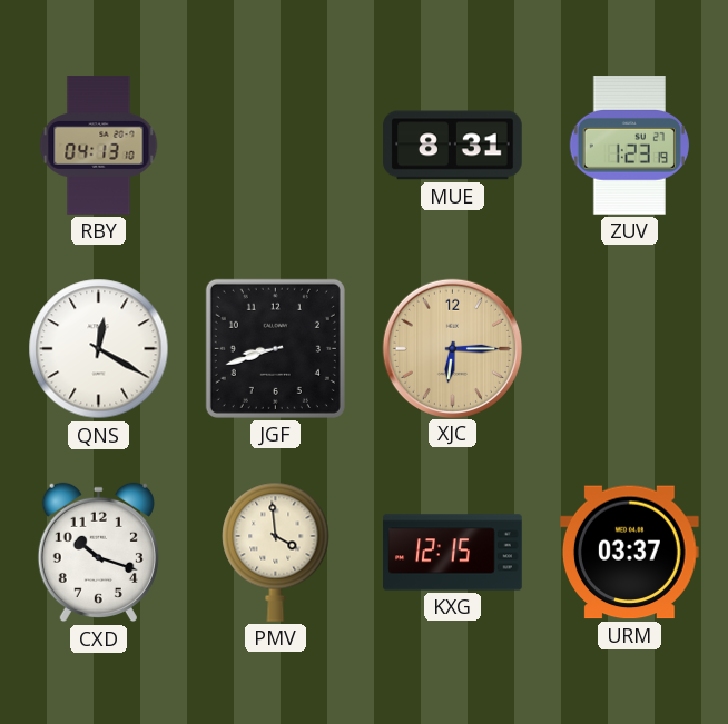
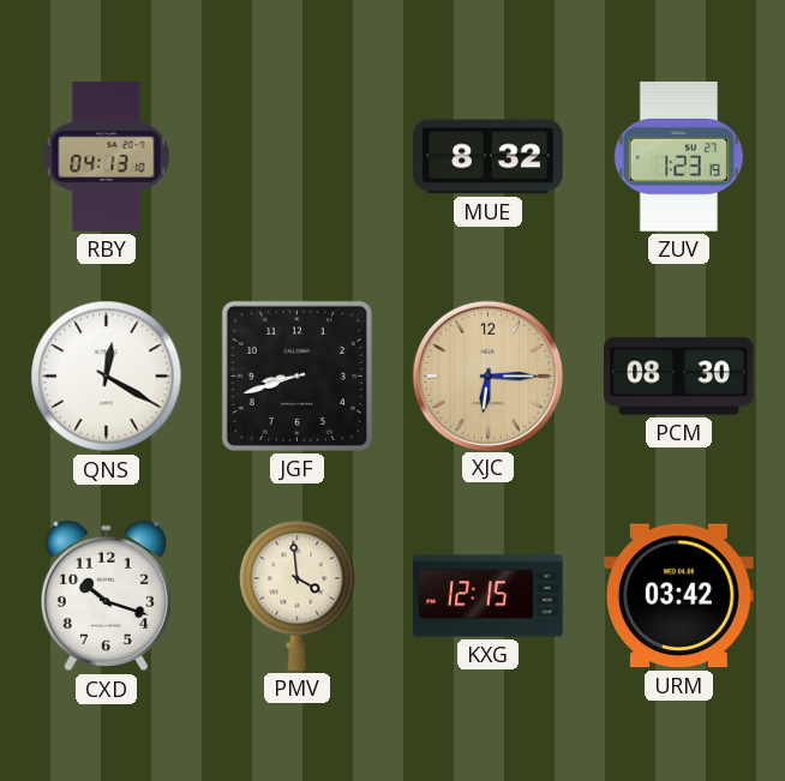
MUE: 8:31 -> 8:32
PCM: none -> 08:30
URM: 03:37 -> 03:42
